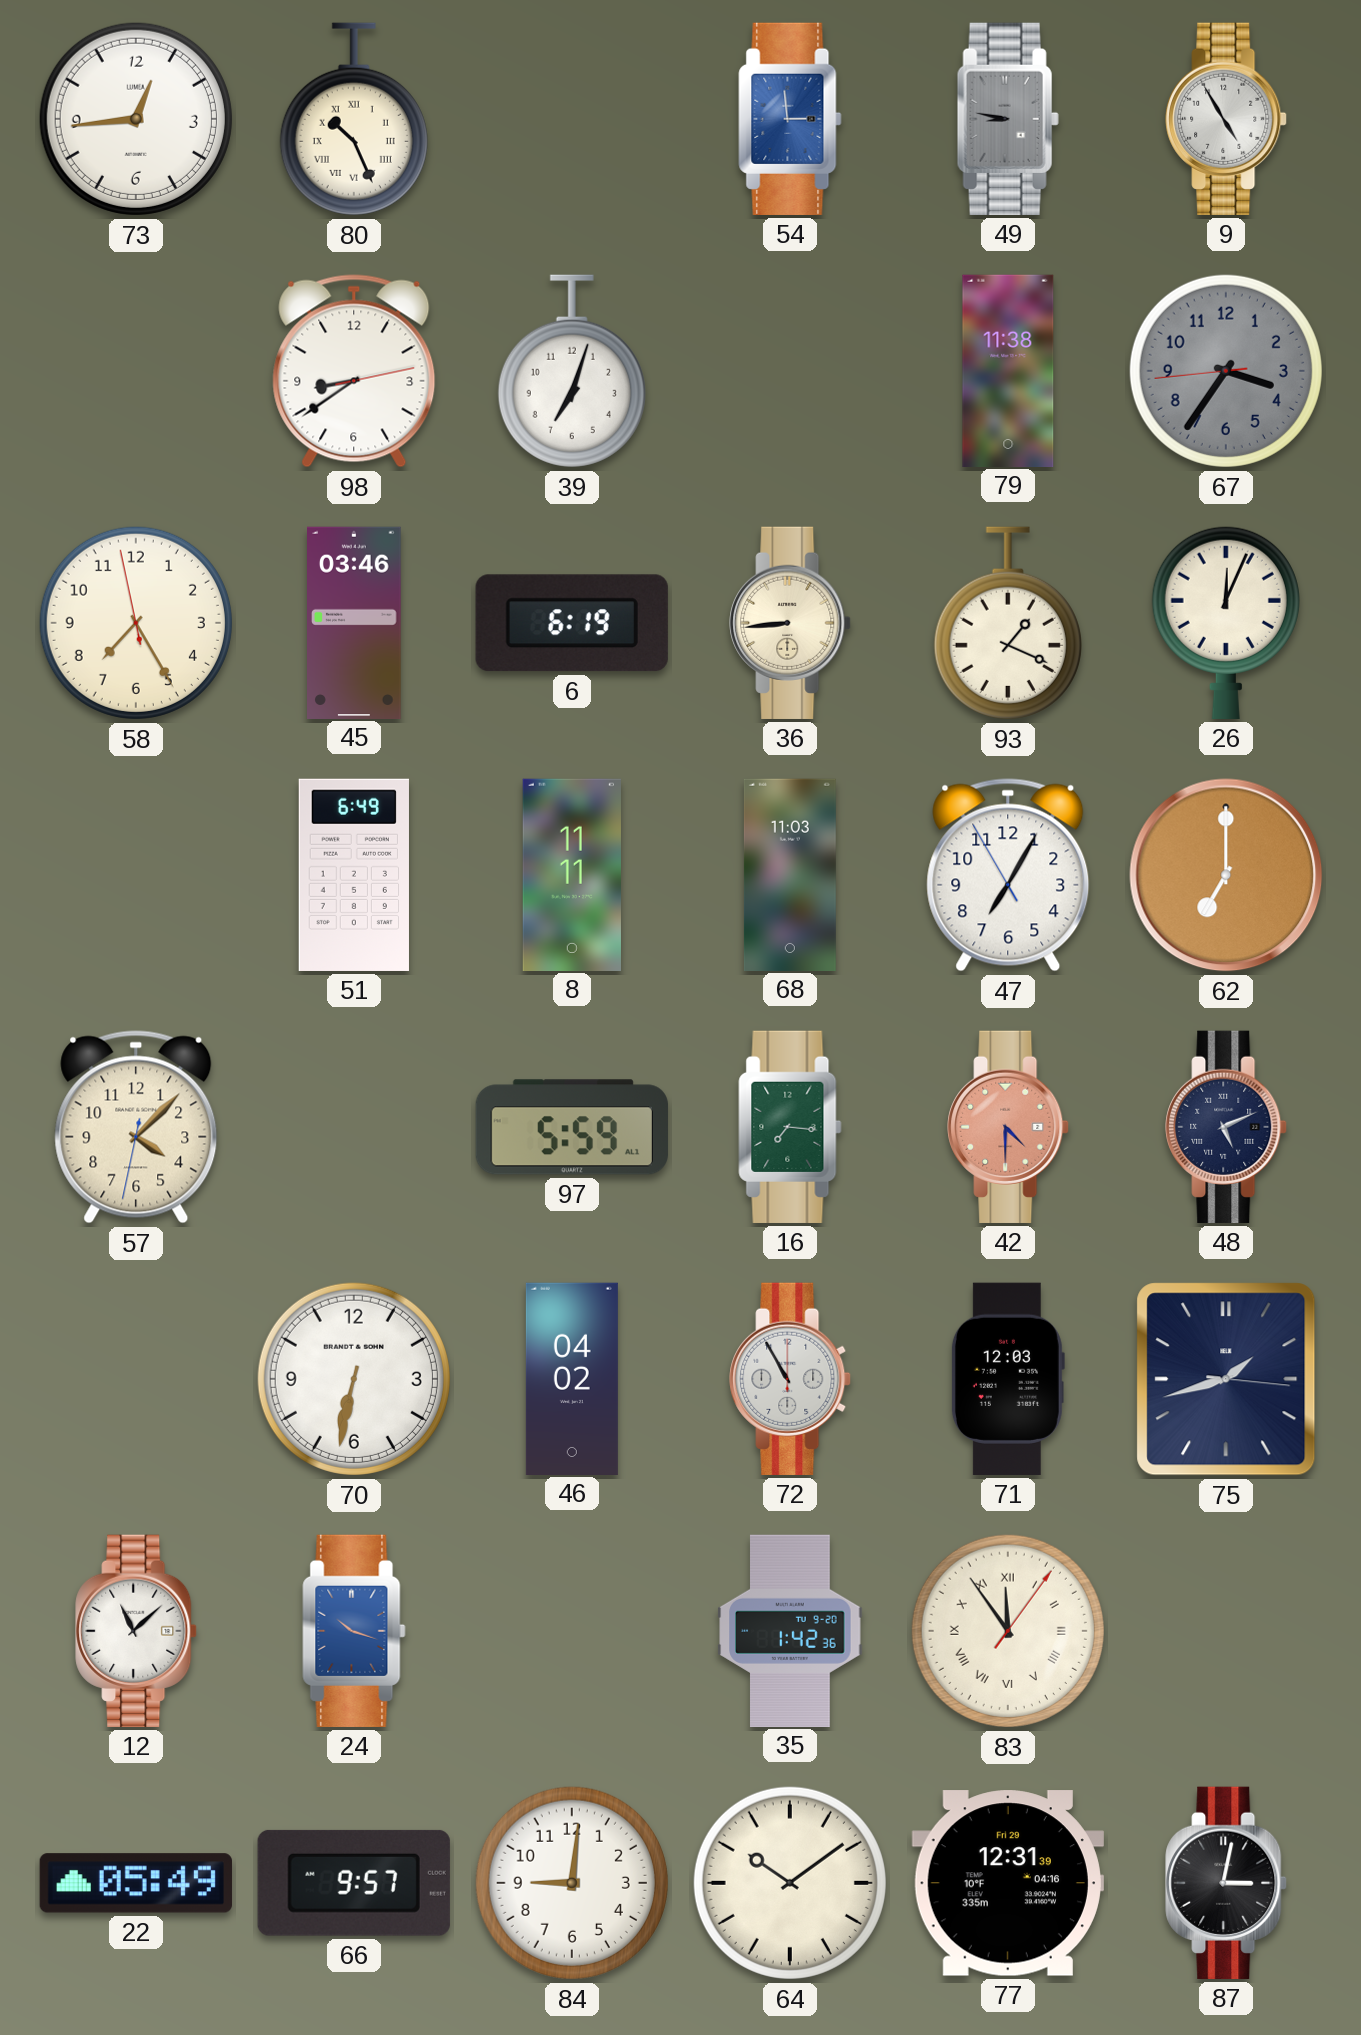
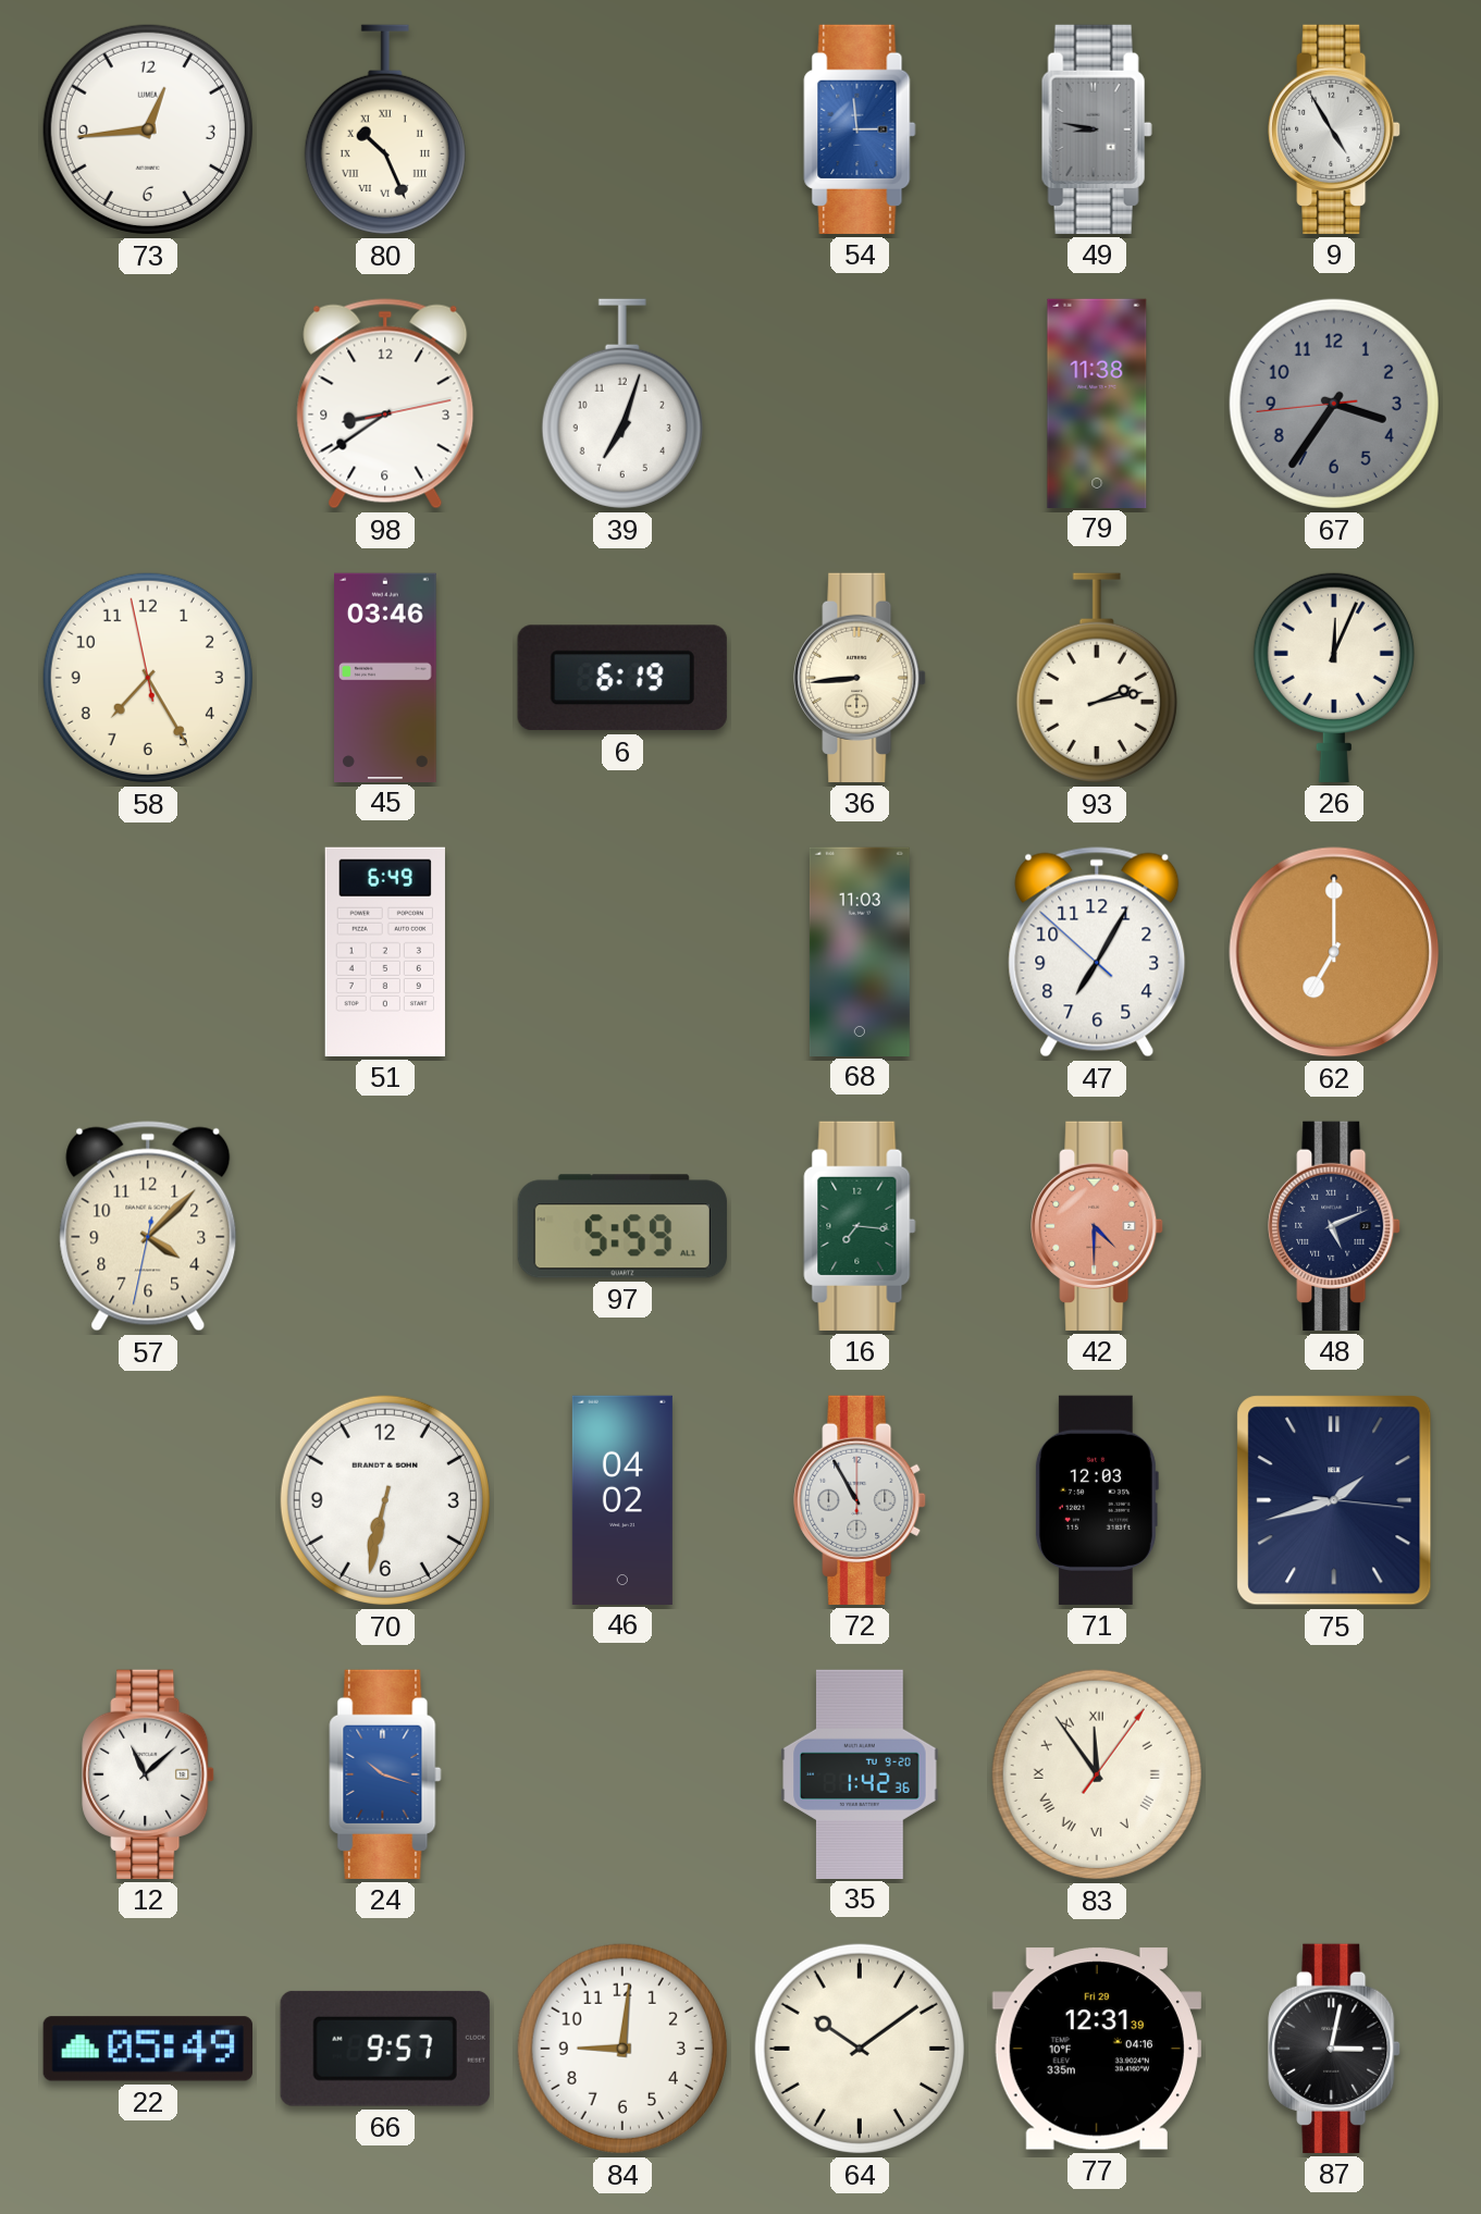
93: 1:19 -> 2:13
8: 11:11 -> none
47: 7:04:55 -> 7:04:52
